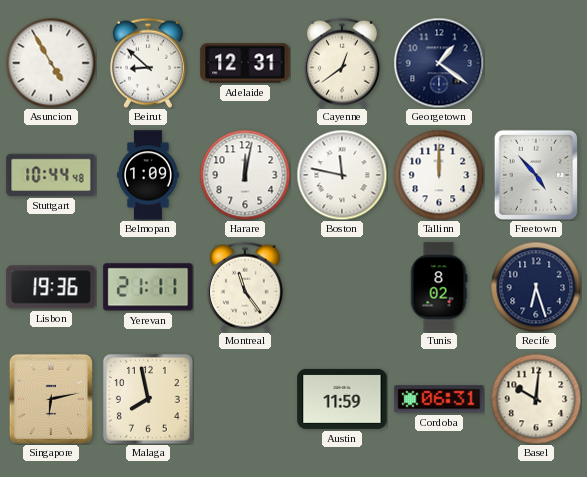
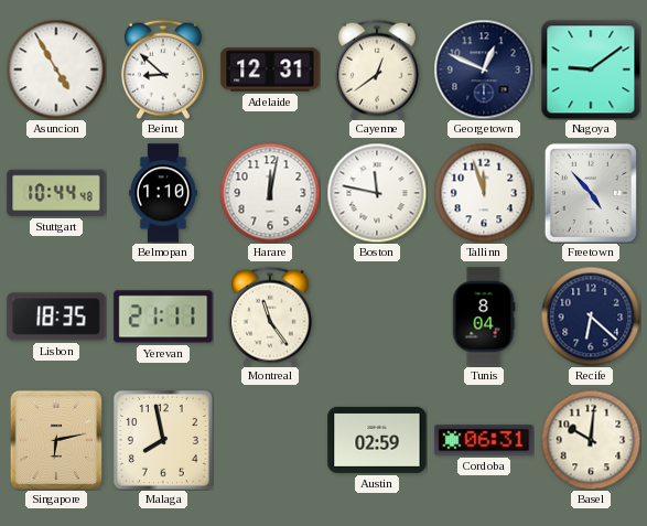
Georgetown: 1:21 -> 12:49
Nagoya: none -> 9:09
Belmopan: 1:09 -> 1:10
Tallinn: 12:00 -> 11:57
Lisbon: 19:36 -> 18:35
Tunis: 8:02 -> 8:04
Recife: 6:27 -> 6:22
Austin: 11:59 -> 02:59
